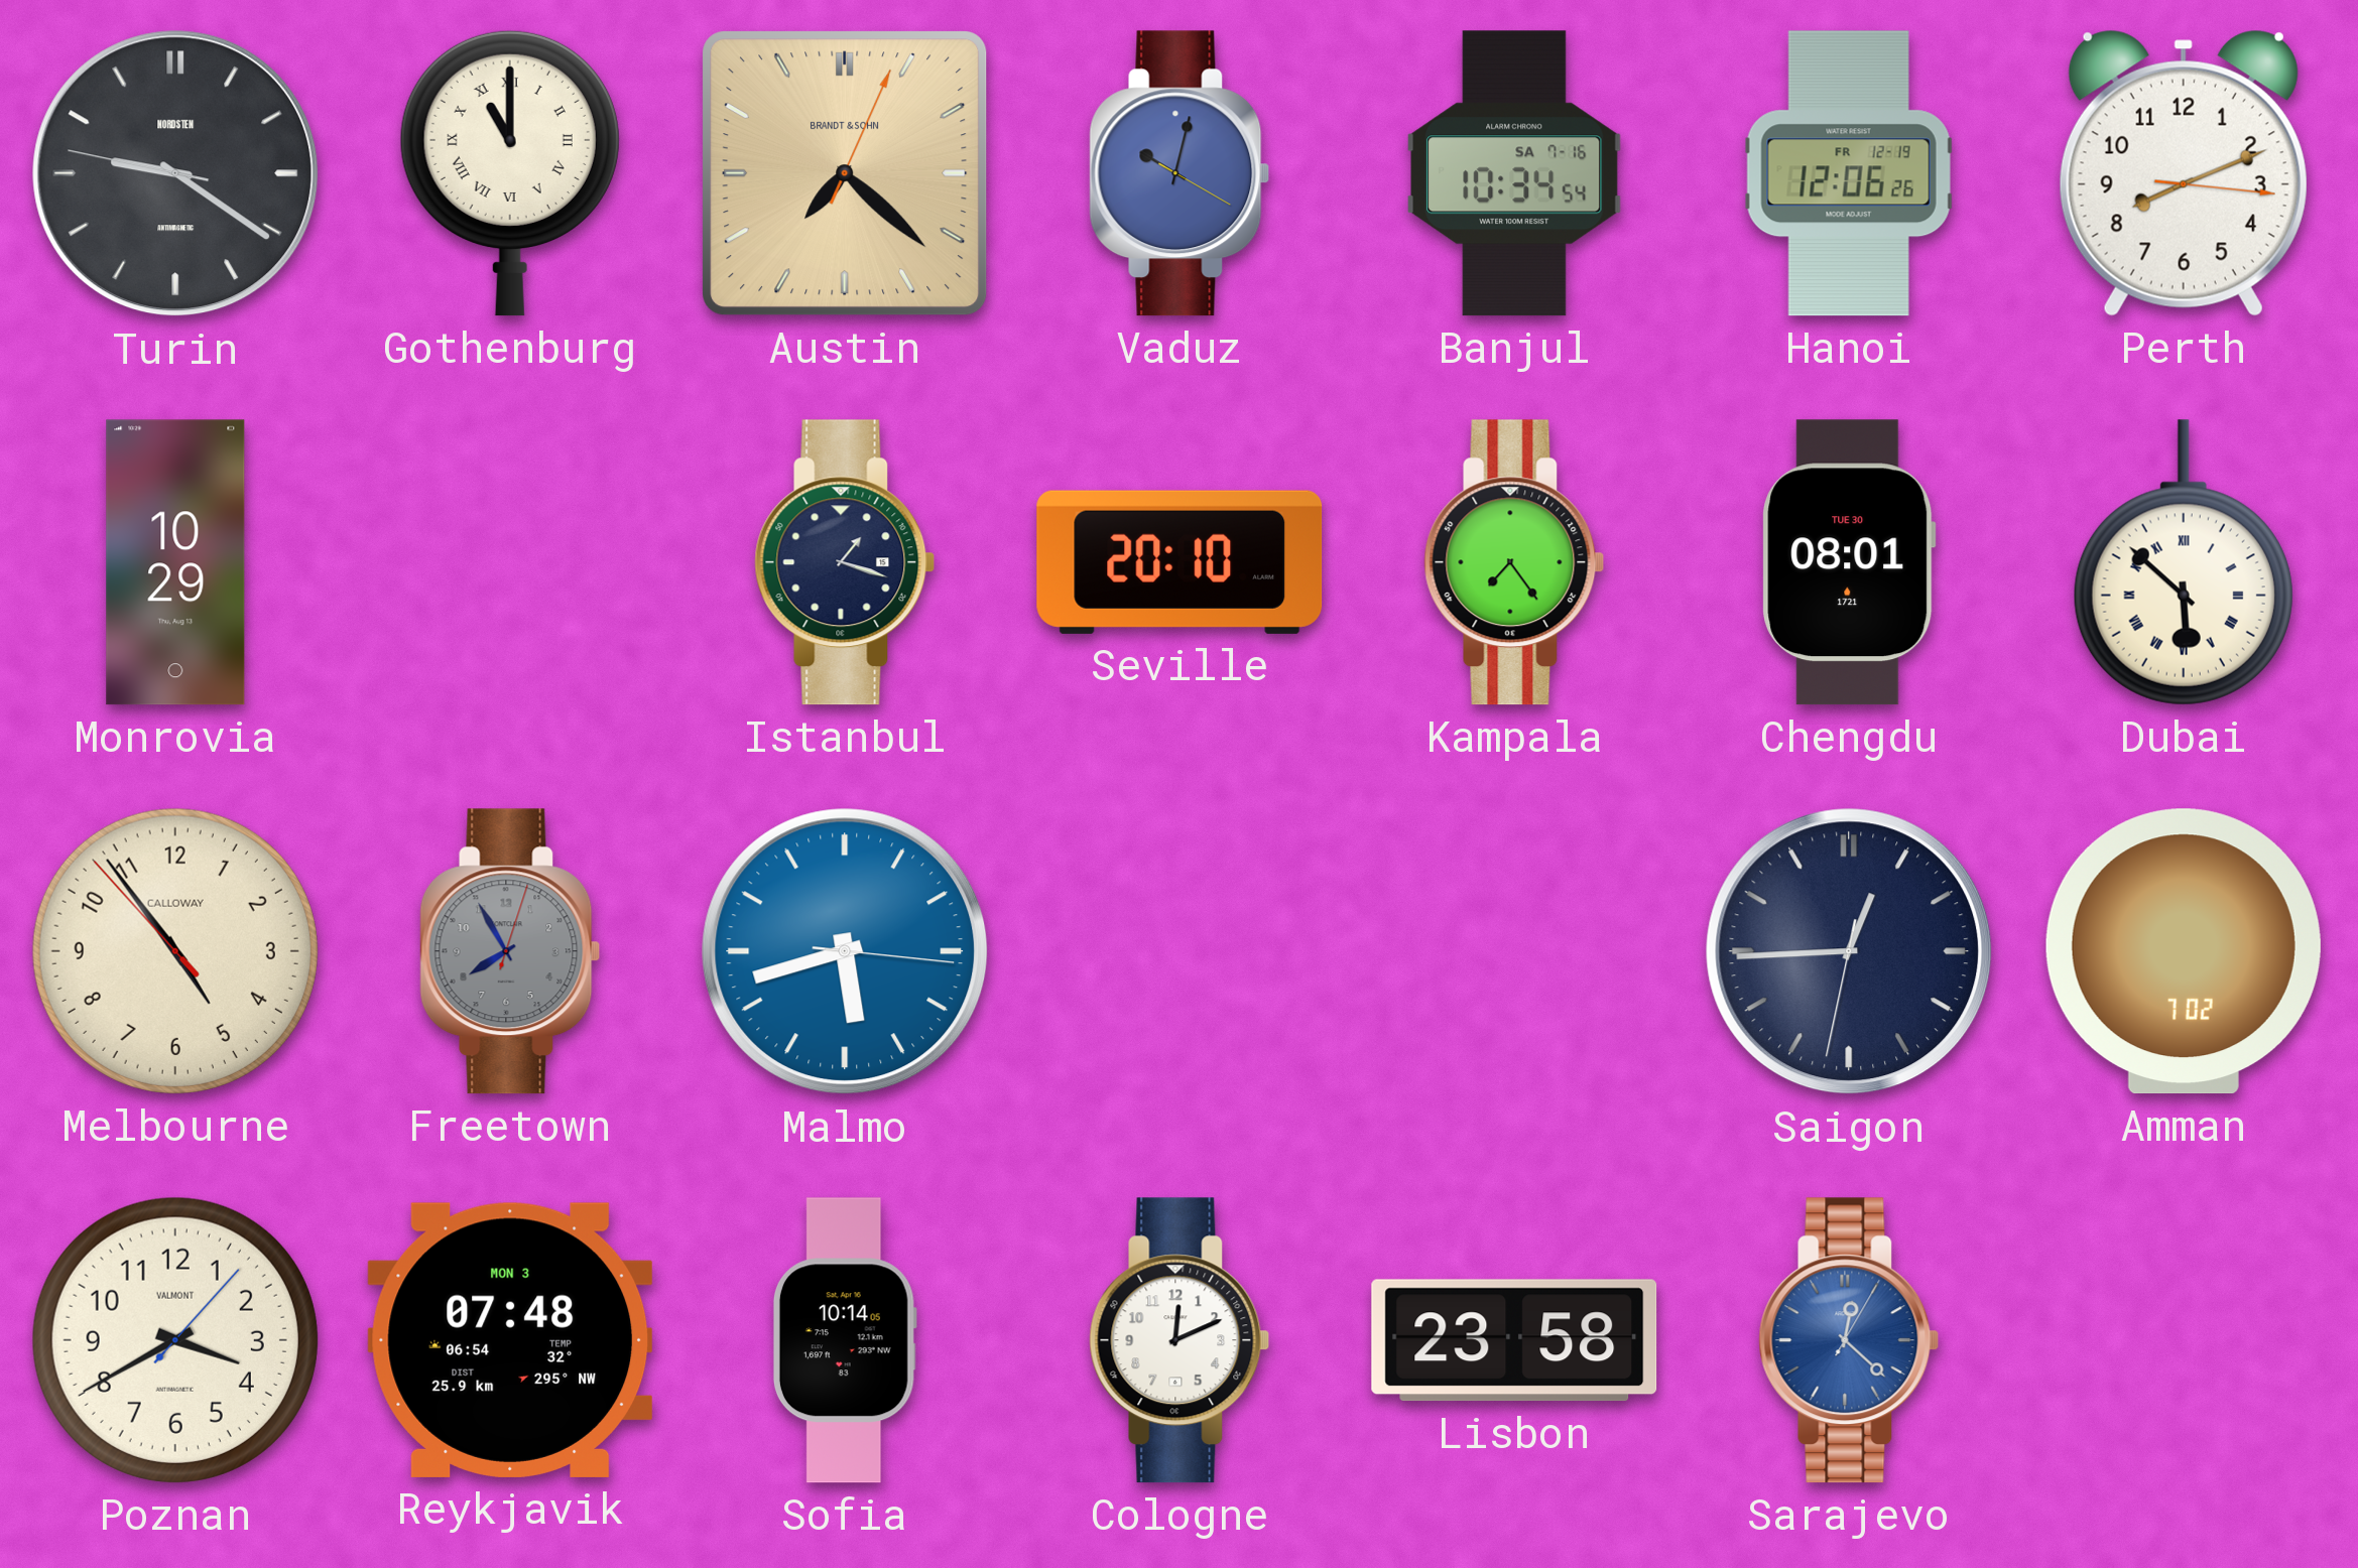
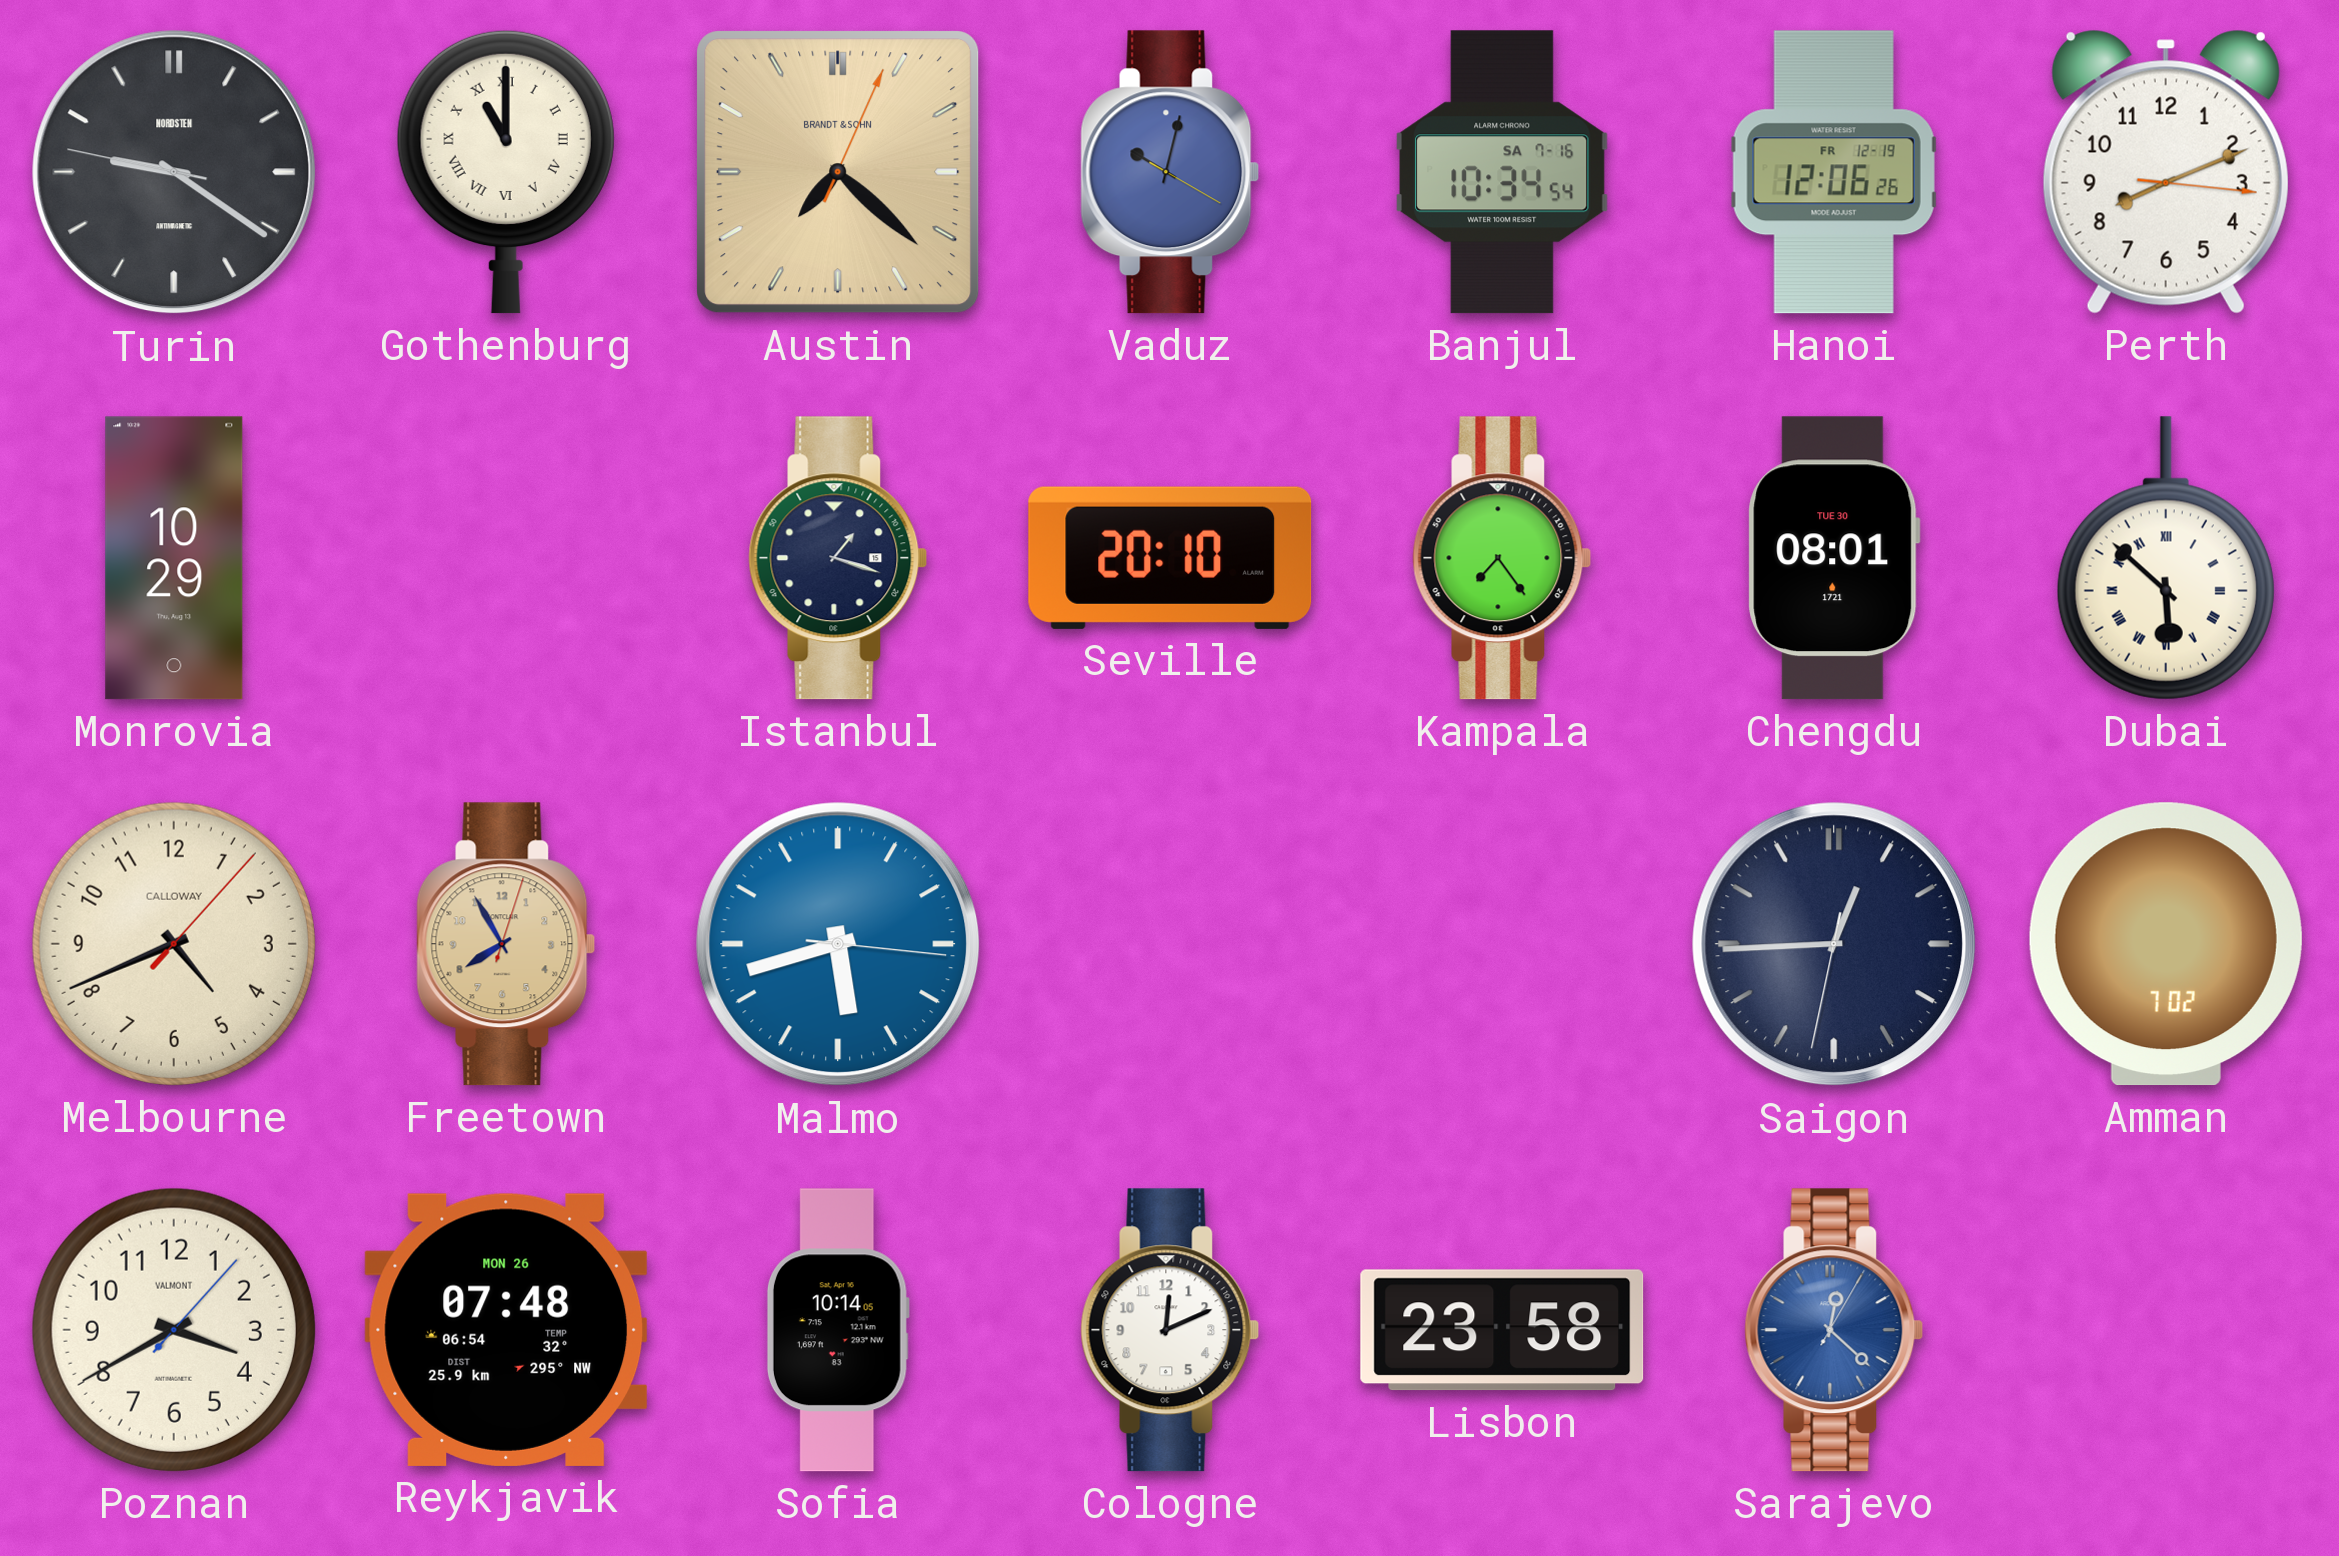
Melbourne: 4:53 -> 4:41
Freetown dial: grey -> champagne
Reykjavik date: MON 3 -> MON 26
